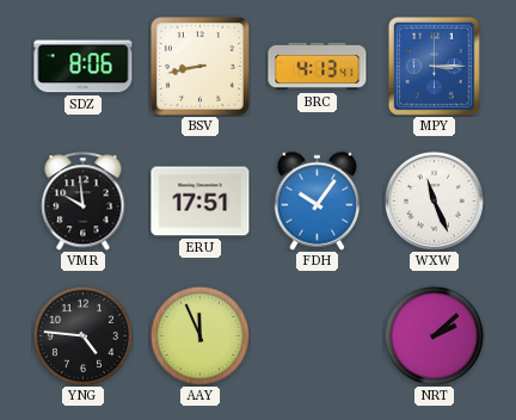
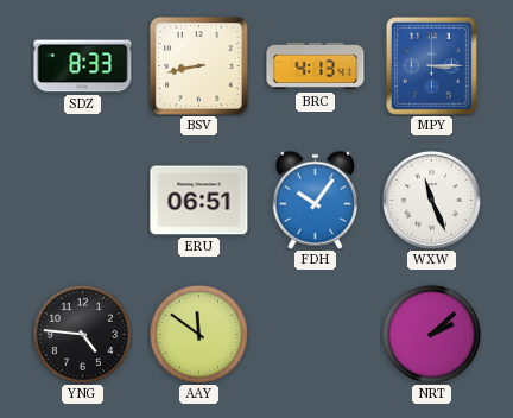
SDZ: 8:06 -> 8:33
VMR: 9:59 -> none
ERU: 17:51 -> 06:51
AAY: 11:56 -> 11:51
